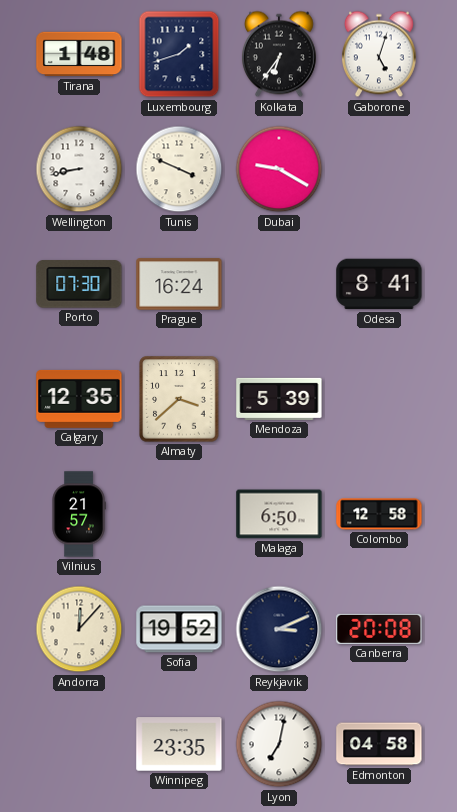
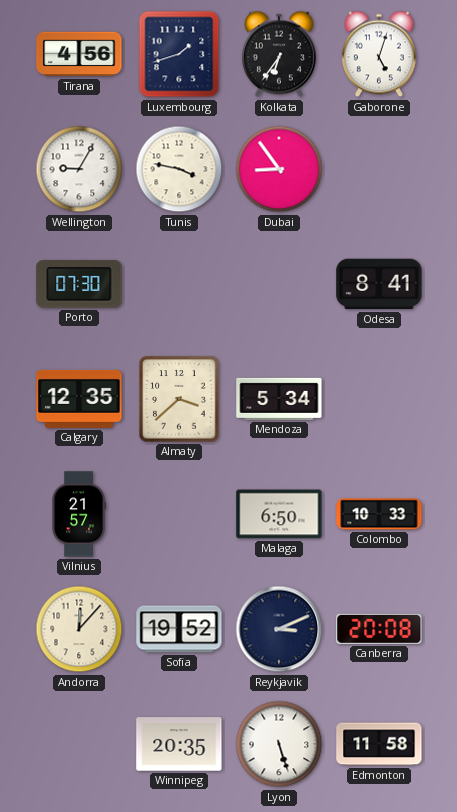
Tirana: 1:48 -> 4:56
Wellington: 8:43 -> 9:05
Tunis: 3:49 -> 3:47
Dubai: 9:20 -> 8:54
Prague: 16:24 -> none
Mendoza: 5:39 -> 5:34
Colombo: 12:58 -> 10:33
Winnipeg: 23:35 -> 20:35
Lyon: 7:02 -> 5:27
Edmonton: 04:58 -> 11:58
